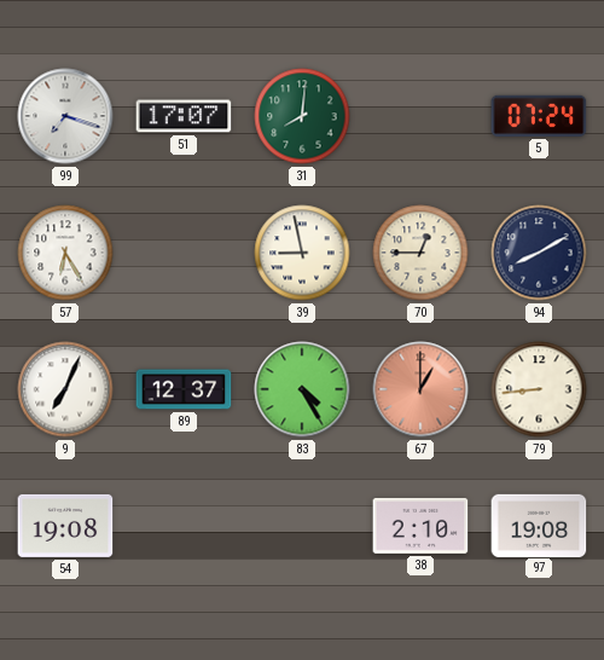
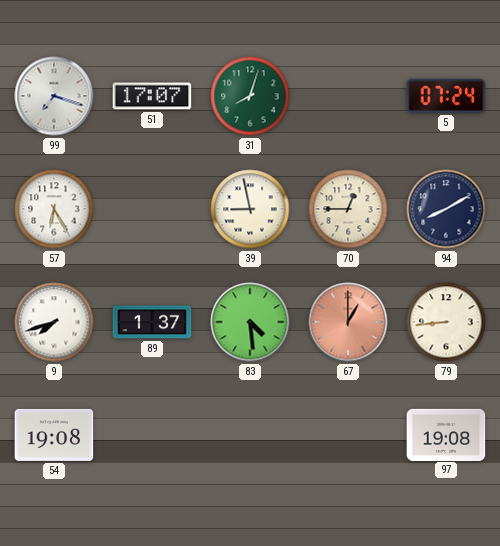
31: 8:01 -> 8:03
9: 7:04 -> 7:42
89: 12:37 -> 1:37
83: 4:25 -> 4:29
38: 2:10 -> none
